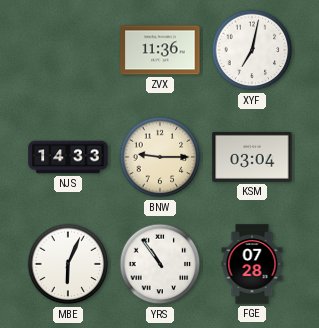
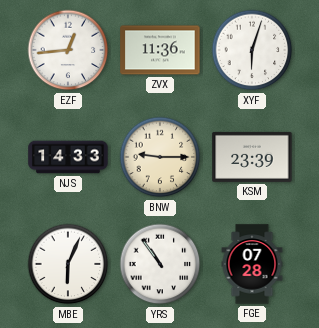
EZF: none -> 12:44
XYF: 7:02 -> 6:03
KSM: 03:04 -> 23:39
